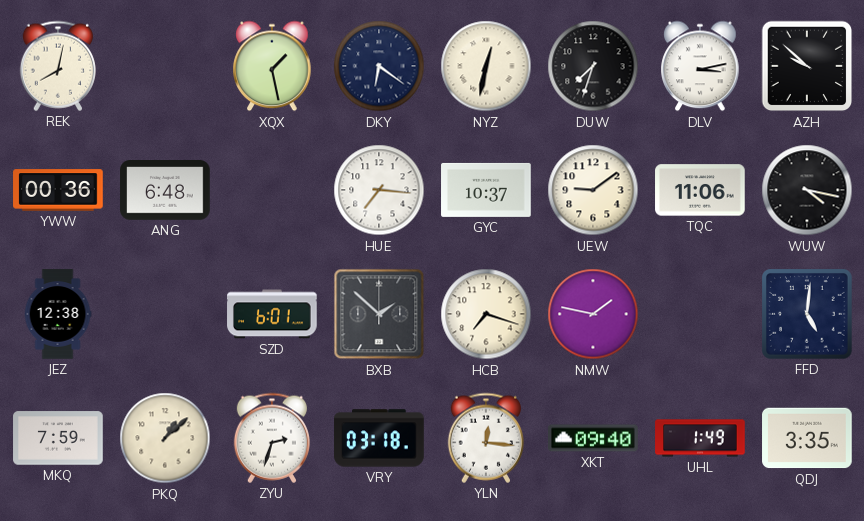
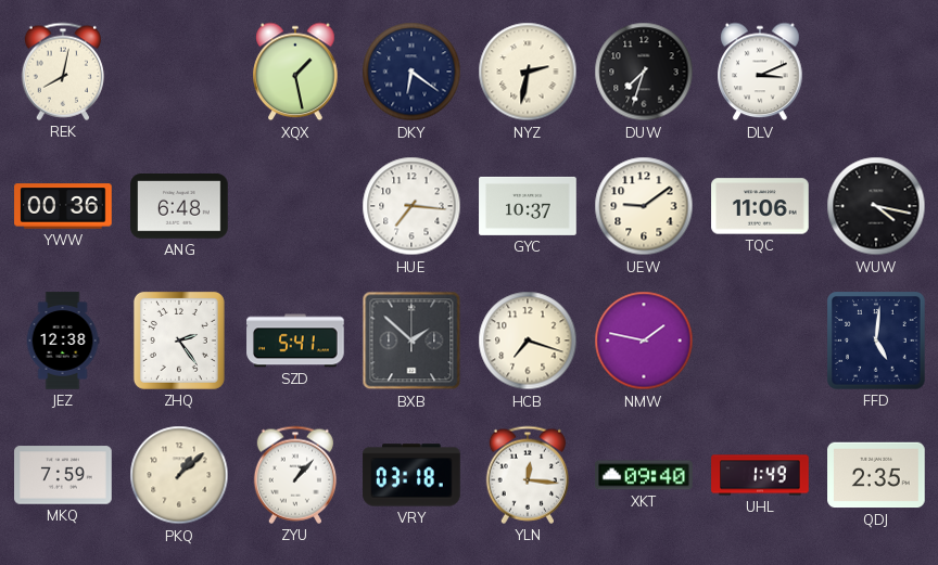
NYZ: 12:32 -> 2:32
DLV: 3:13 -> 3:11
AZH: 9:52 -> none
ZHQ: none -> 2:24
SZD: 6:01 -> 5:41
ZYU: 2:33 -> 1:07
QDJ: 3:35 -> 2:35
